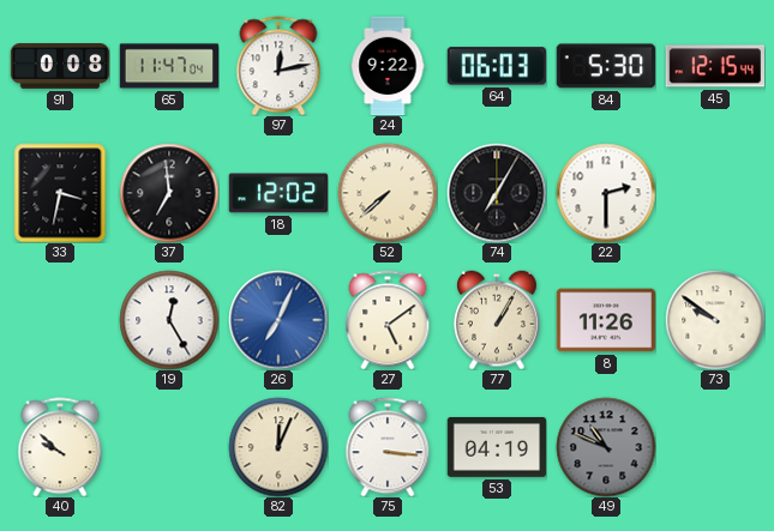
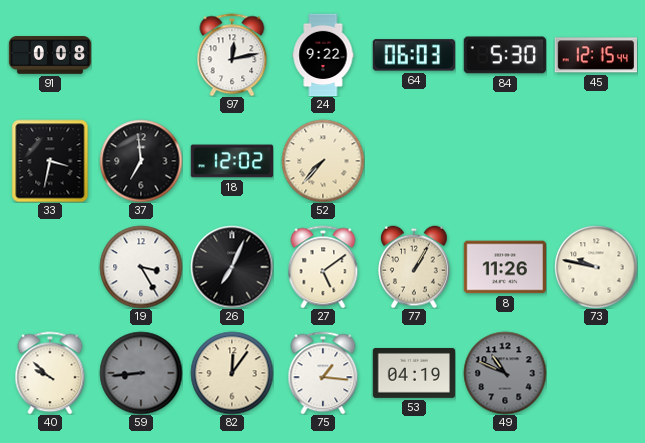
65: 11:47 -> none
52: 7:38 -> 7:37
74: 7:05 -> none
22: 2:30 -> none
19: 12:25 -> 3:25
26 dial: blue -> black
73: 9:51 -> 9:47
59: none -> 8:44
82: 12:04 -> 12:06
75: 3:16 -> 1:16
